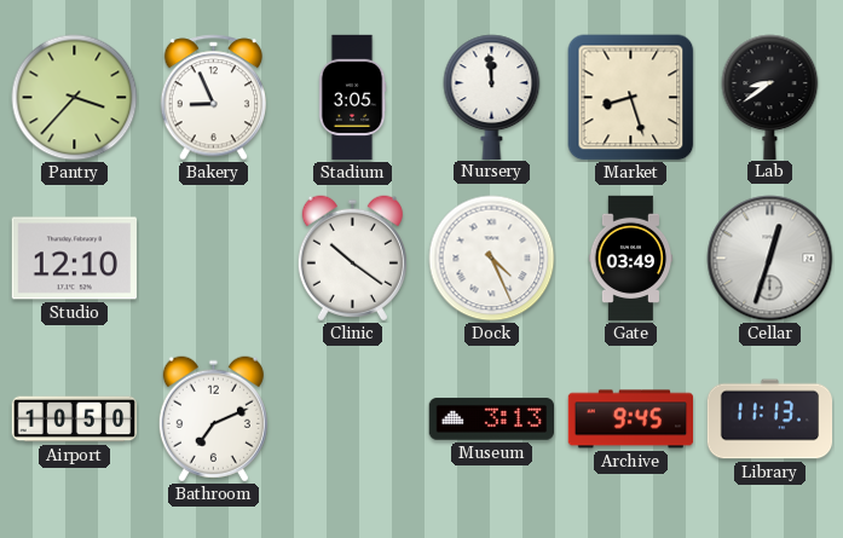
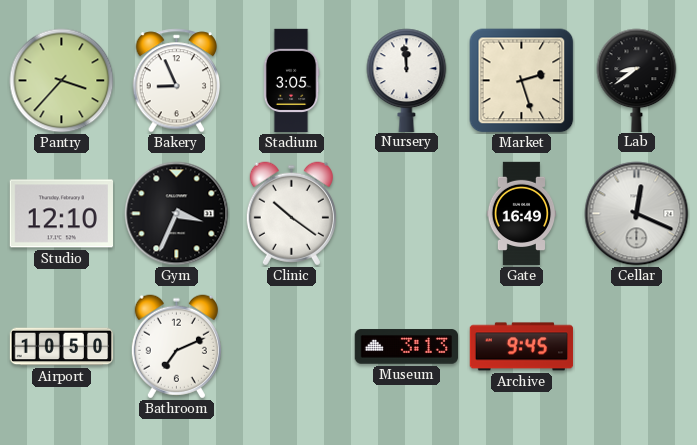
Market: 8:27 -> 2:27
Gym: none -> 3:34
Dock: 4:26 -> none
Gate: 03:49 -> 16:49
Cellar: 12:33 -> 12:19
Library: 11:13 -> none
